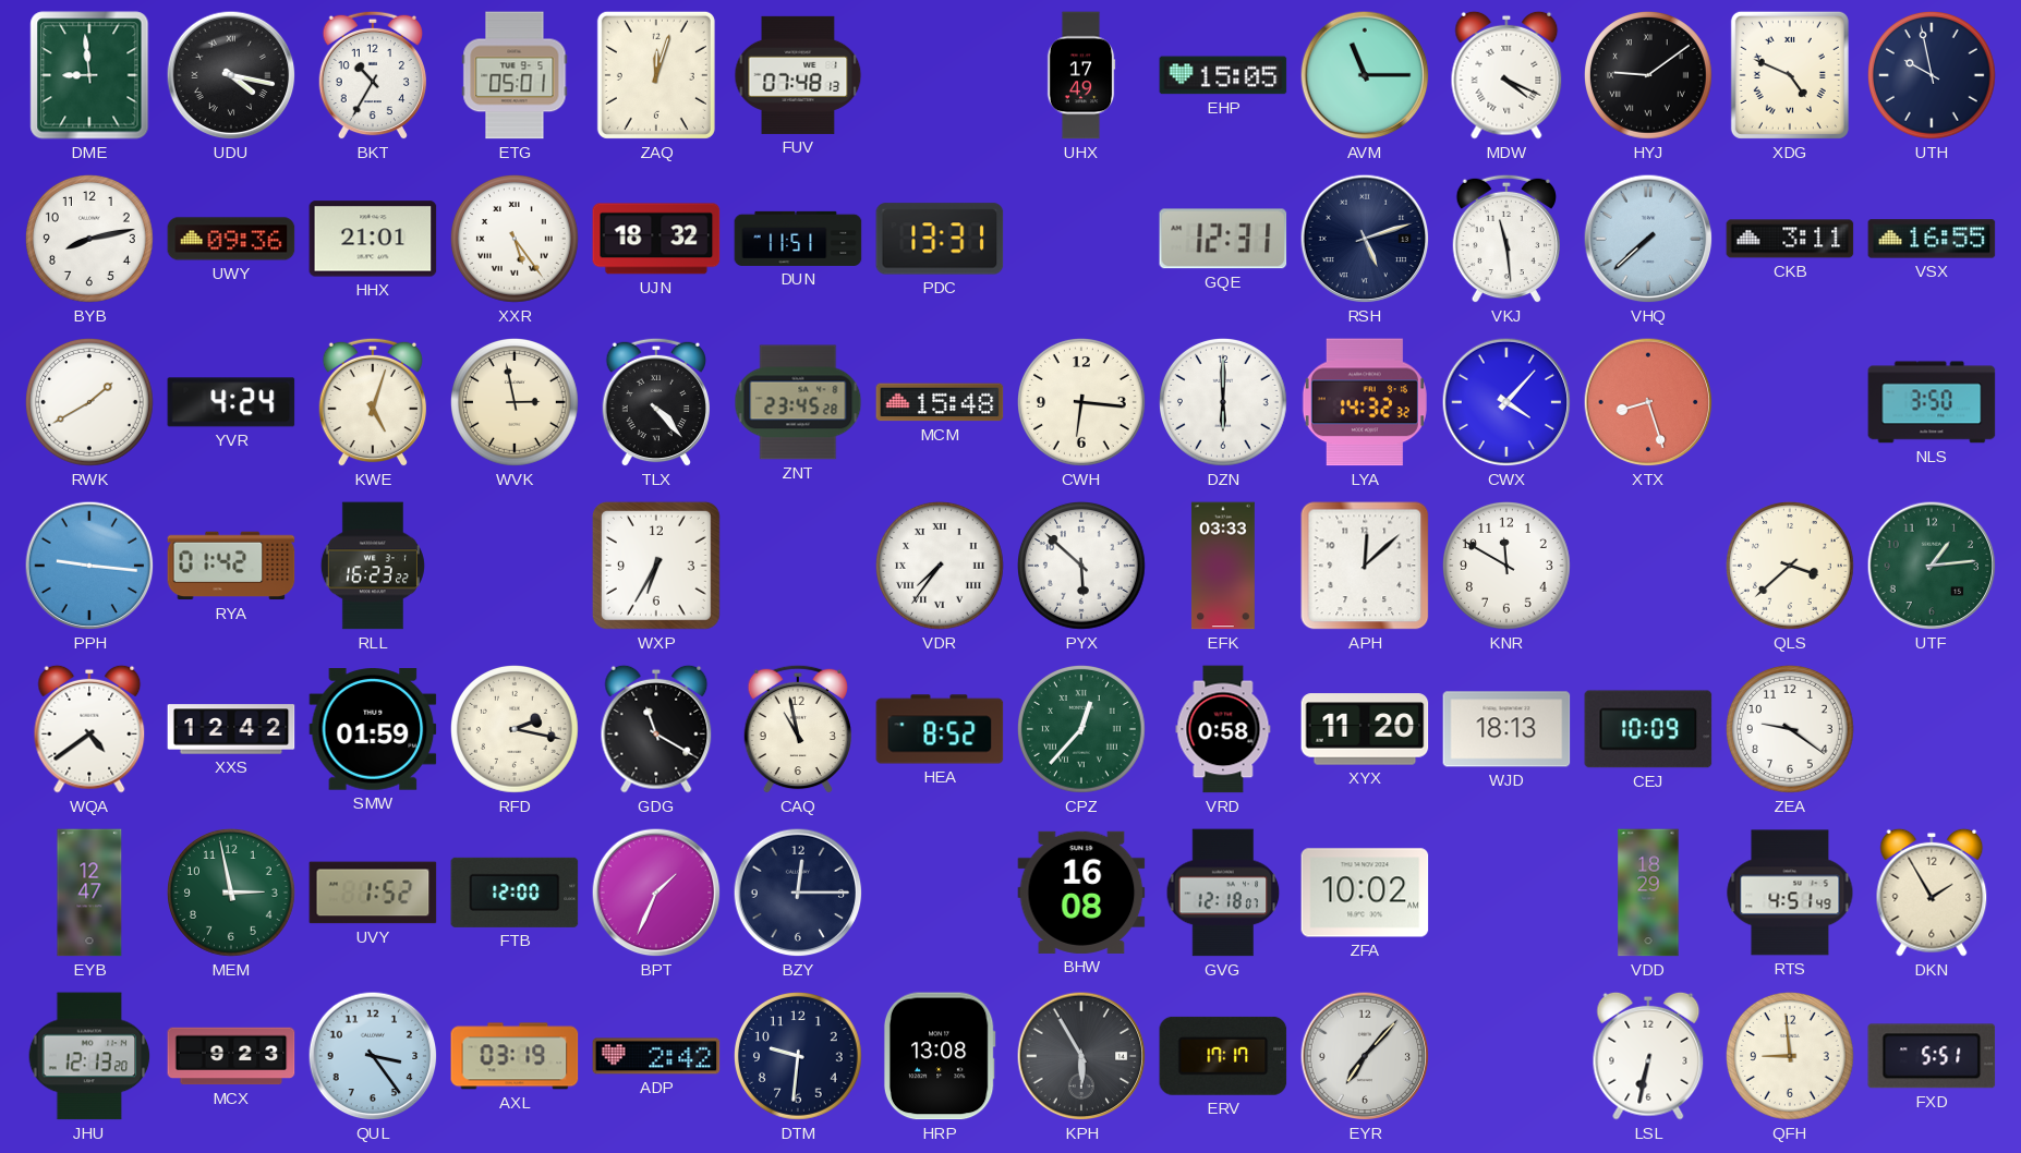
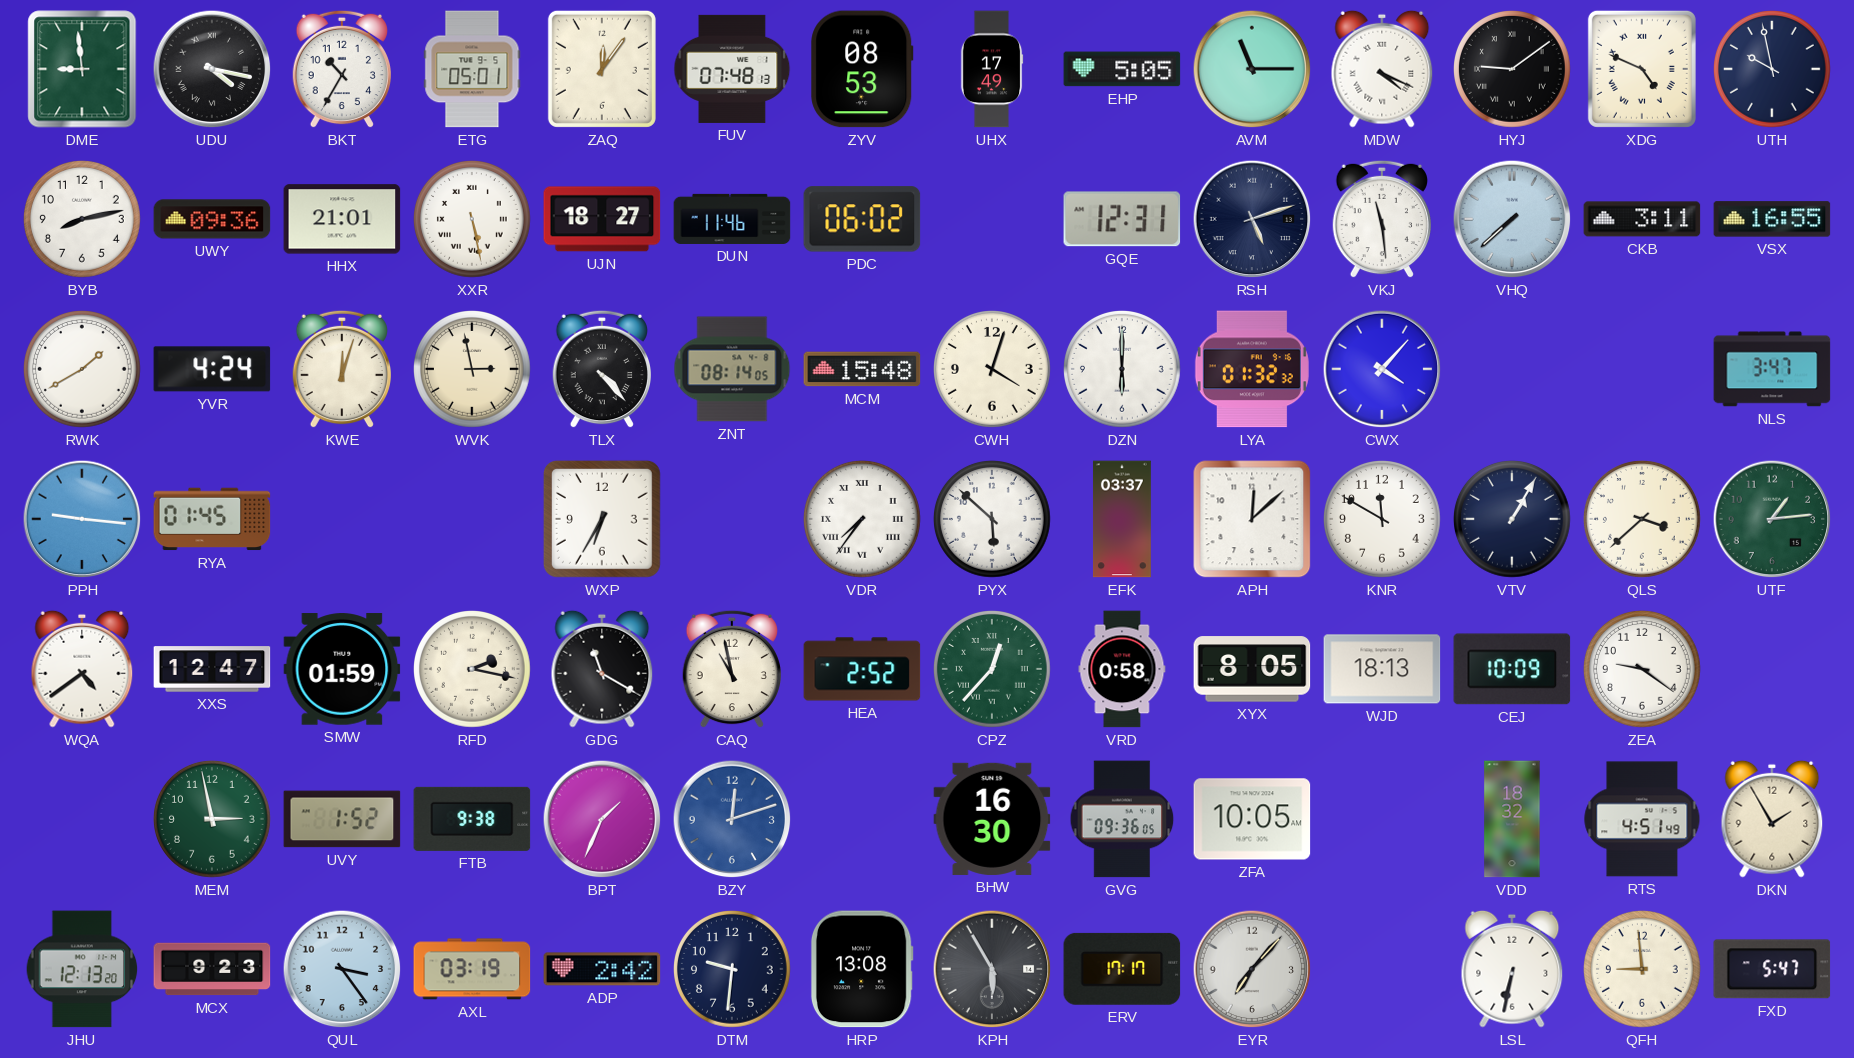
ZAQ: 12:03 -> 12:06
ZYV: none -> 08:53
EHP: 15:05 -> 5:05
XXR: 5:24 -> 5:28
UJN: 18:32 -> 18:27
DUN: 11:51 -> 11:46
PDC: 13:31 -> 06:02
KWE: 5:03 -> 12:03
ZNT: 23:45 -> 08:14
CWH: 6:16 -> 4:03
LYA: 14:32 -> 01:32
XTX: 8:27 -> none
NLS: 3:50 -> 3:47
RYA: 01:42 -> 01:45
RLL: 16:23 -> none
EFK: 03:33 -> 03:37
VTV: none -> 1:05
XXS: 12:42 -> 12:47
HEA: 8:52 -> 2:52
XYX: 11:20 -> 8:05
EYB: 12:47 -> none
FTB: 12:00 -> 9:38
BZY: 12:15 -> 12:12
BZY dial: navy -> blue
BHW: 16:08 -> 16:30
GVG: 12:18 -> 09:36
ZFA: 10:02 -> 10:05
VDD: 18:29 -> 18:32
FXD: 5:51 -> 5:47
